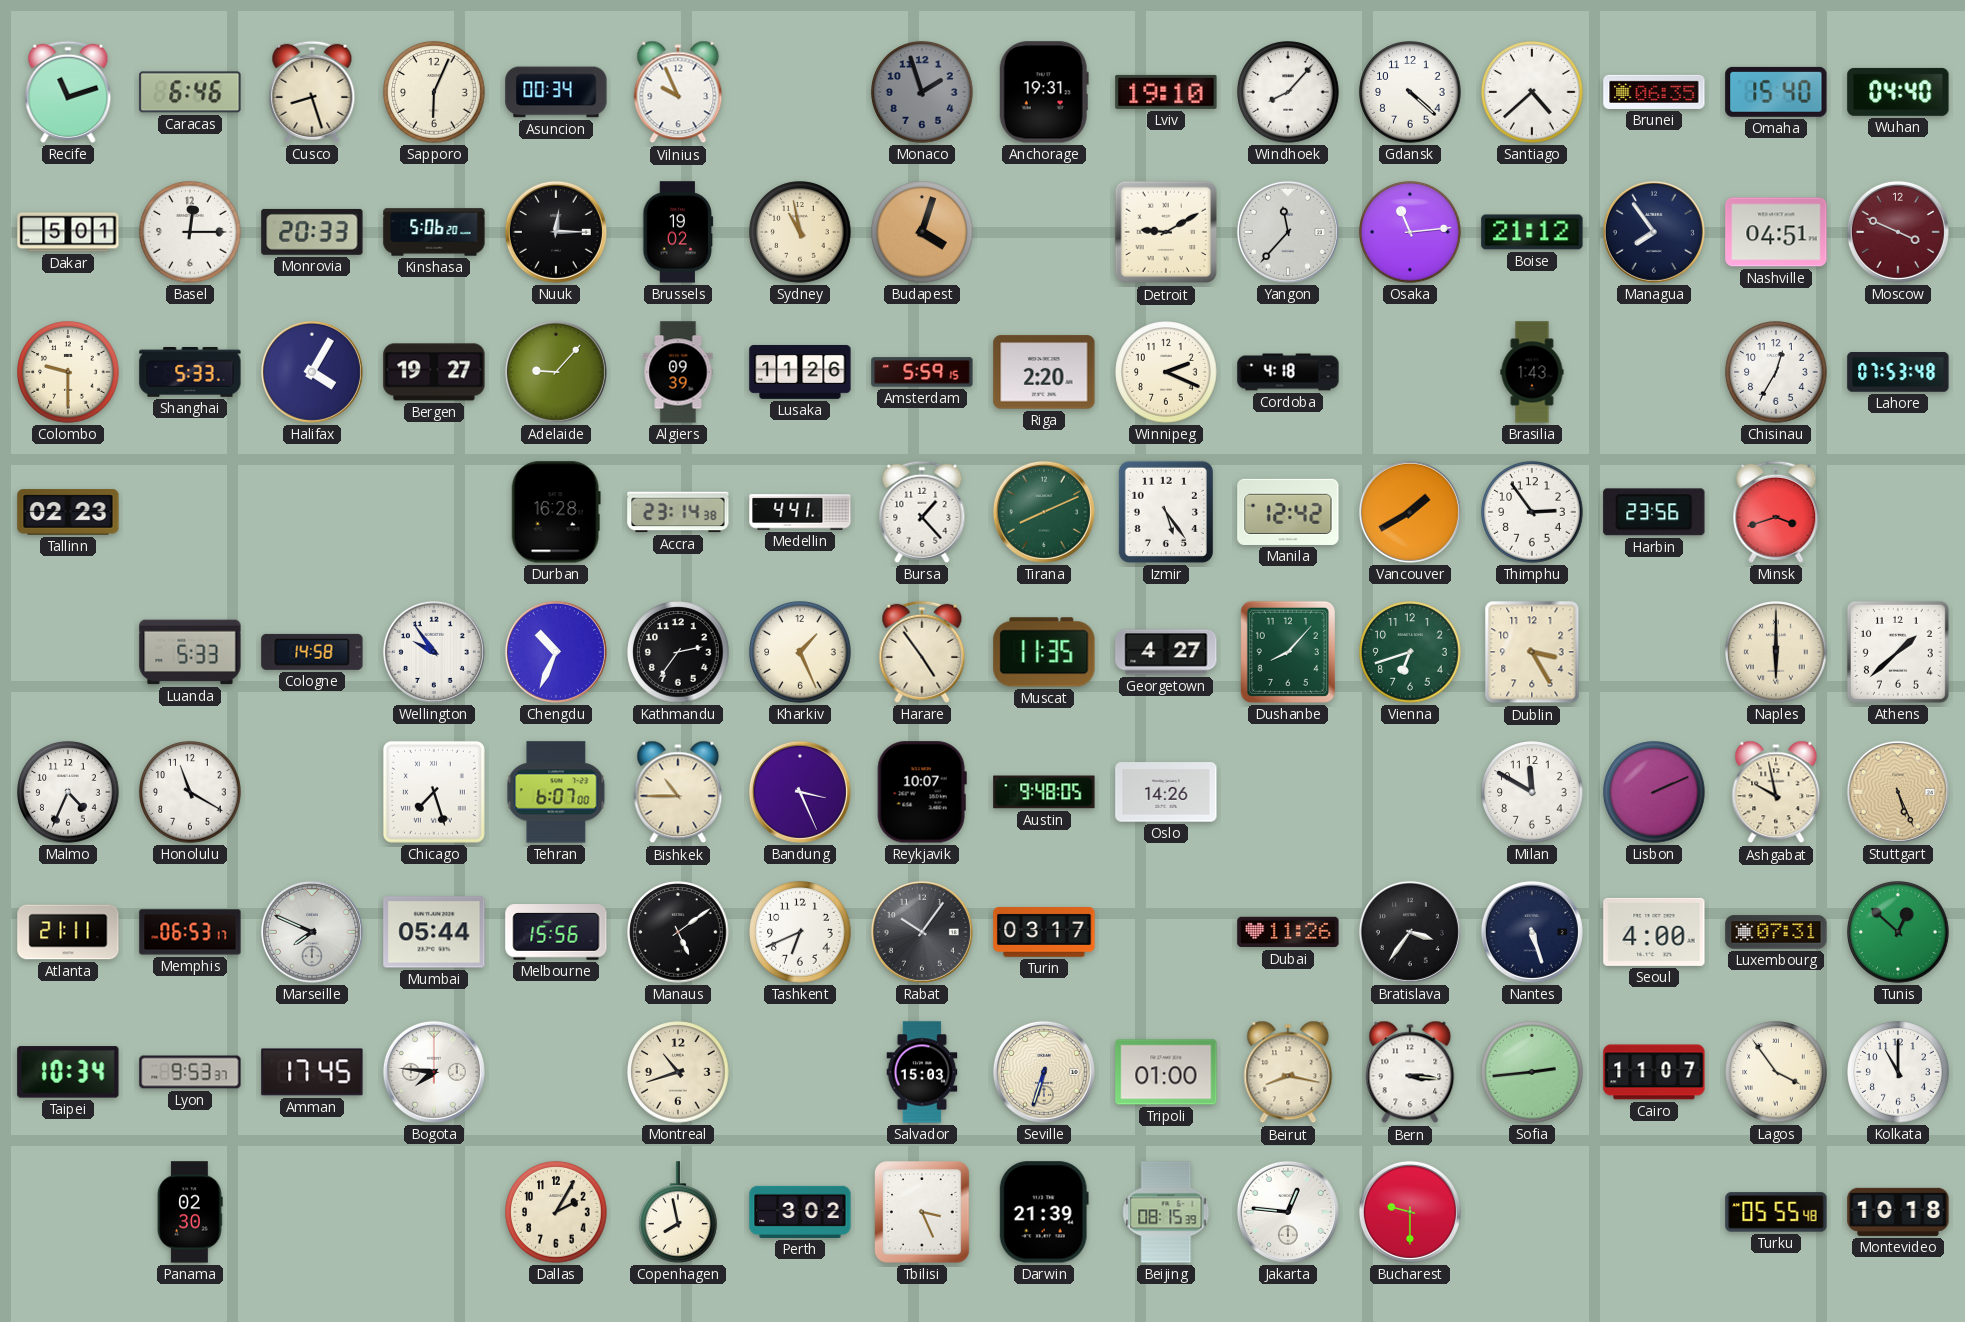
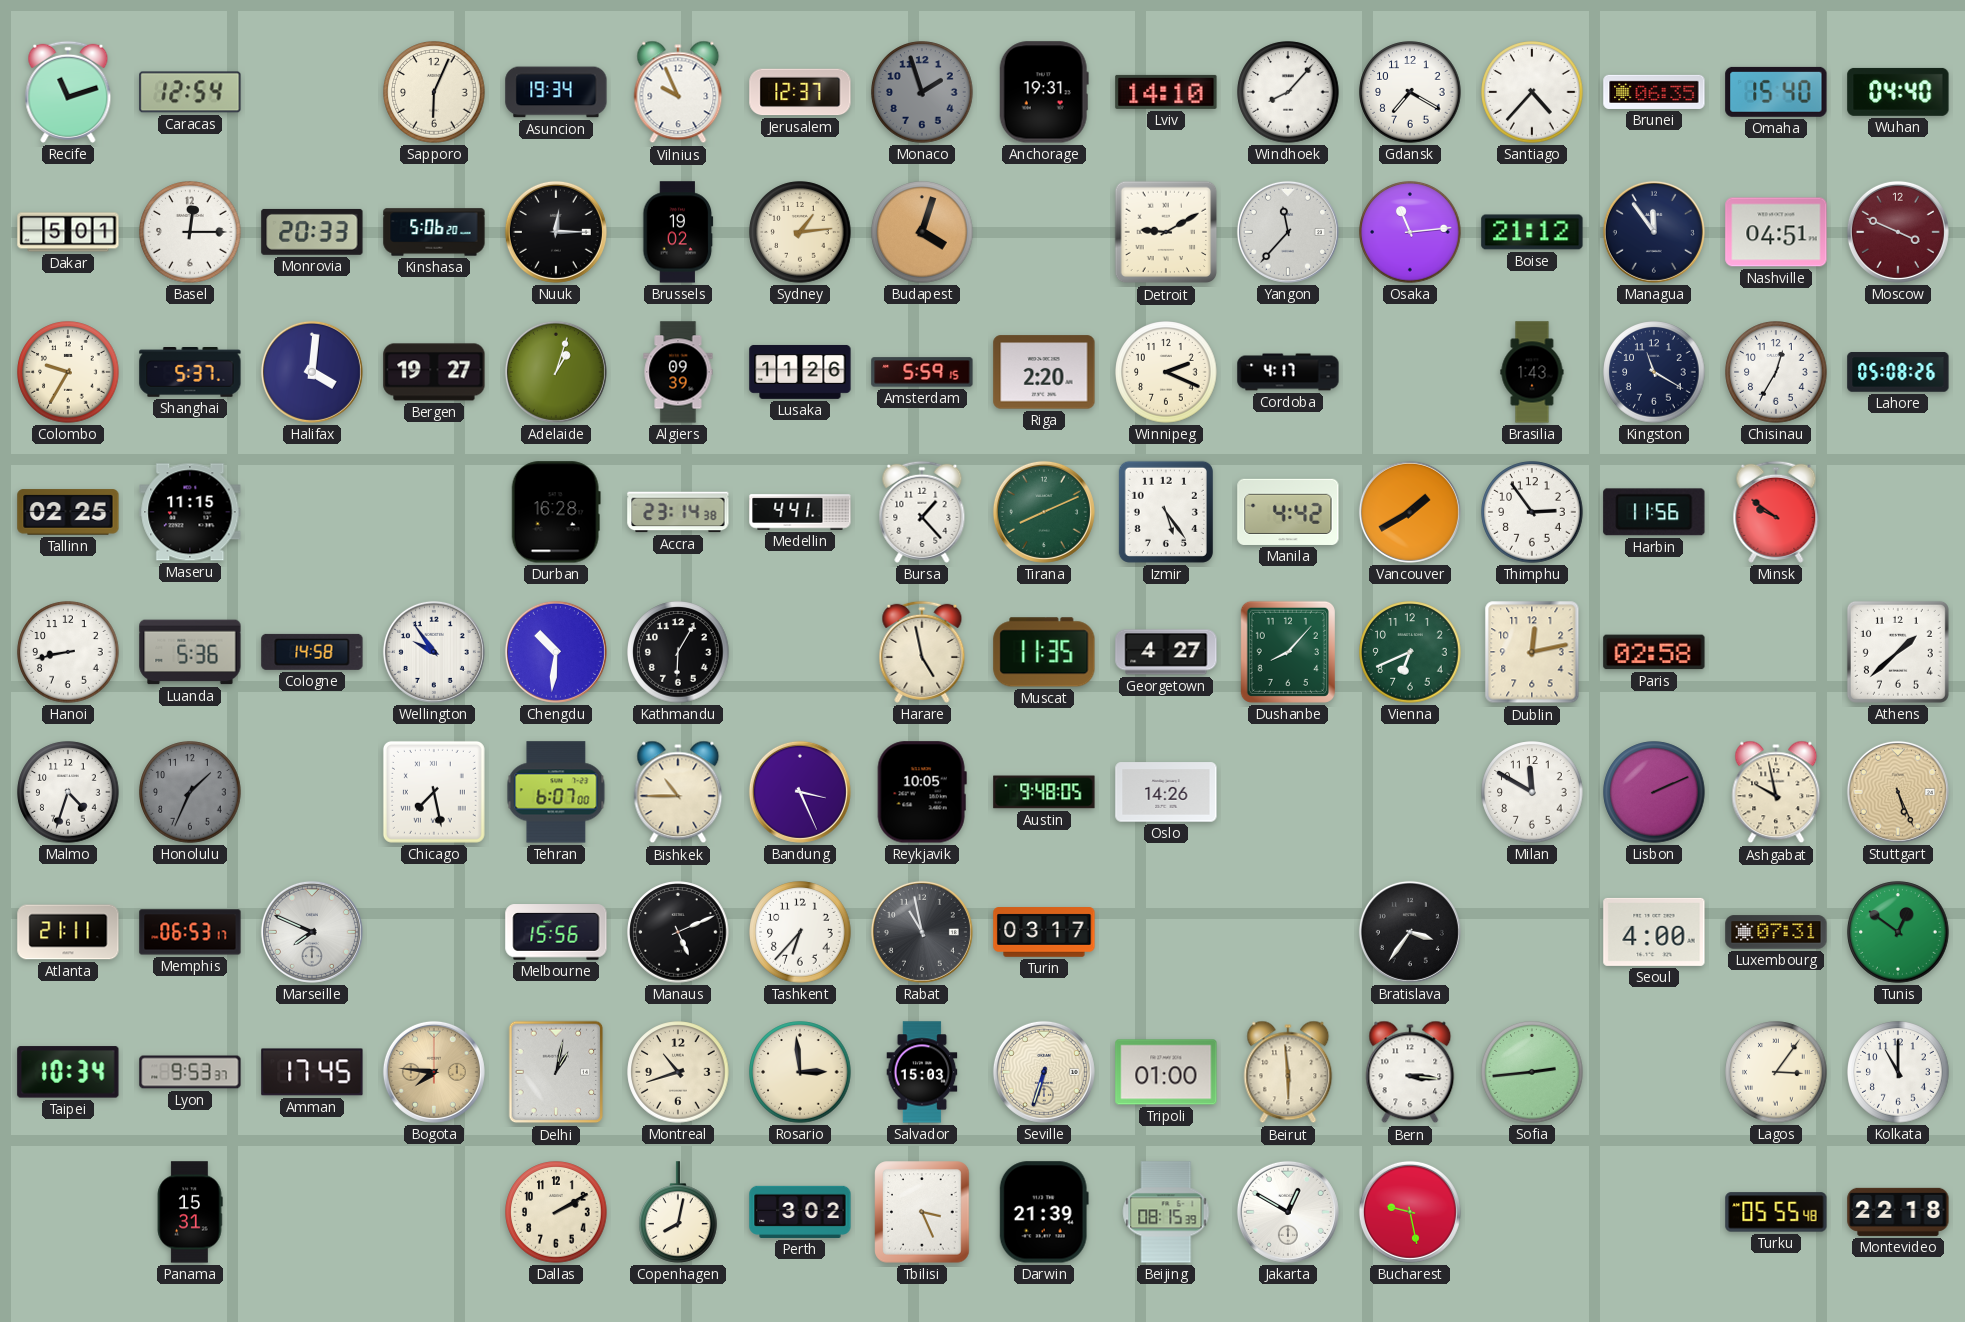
Caracas: 6:46 -> 12:54
Cusco: 8:27 -> none
Asuncion: 00:34 -> 19:34
Jerusalem: none -> 12:37
Lviv: 19:10 -> 14:10
Gdansk: 4:22 -> 7:20
Santiago: 4:38 -> 4:37
Sydney: 10:58 -> 1:14
Managua: 7:54 -> 11:54
Colombo: 9:30 -> 9:35
Shanghai: 5:33 -> 5:37
Halifax: 4:05 -> 4:01
Adelaide: 9:07 -> 1:03
Cordoba: 4:18 -> 4:17
Kingston: none -> 11:20
Lahore: 07:53 -> 05:08
Tallinn: 02:23 -> 02:25
Maseru: none -> 11:15
Manila: 12:42 -> 4:42
Harbin: 23:56 -> 11:56
Minsk: 3:42 -> 9:51
Hanoi: none -> 8:43
Luanda: 5:33 -> 5:36
Chengdu: 10:34 -> 10:31
Kathmandu: 2:36 -> 6:05
Kharkiv: 1:26 -> none
Harare: 4:54 -> 4:58
Vienna: 6:42 -> 6:41
Dublin: 3:25 -> 12:13
Paris: none -> 02:58
Naples: 6:00 -> none
Malmo: 4:34 -> 4:33
Honolulu: 11:20 -> 1:34
Honolulu dial: white -> grey
Chicago: 7:27 -> 7:28
Reykjavik: 10:07 -> 10:05
Mumbai: 05:44 -> none
Manaus: 5:09 -> 5:11
Tashkent: 6:41 -> 6:37
Rabat: 10:06 -> 10:58
Dubai: 11:26 -> none
Nantes: 5:27 -> none
Tunis: 12:52 -> 12:51
Bogota dial: white -> champagne
Delhi: none -> 1:02
Rosario: none -> 2:59
Beirut: 8:17 -> 5:59
Cairo: 11:07 -> none
Lagos: 3:54 -> 3:06
Panama: 02:30 -> 15:31
Dallas: 2:05 -> 2:10
Copenhagen: 7:58 -> 8:02
Jakarta: 12:46 -> 12:50
Bucharest: 9:30 -> 9:28
Montevideo: 10:18 -> 22:18
